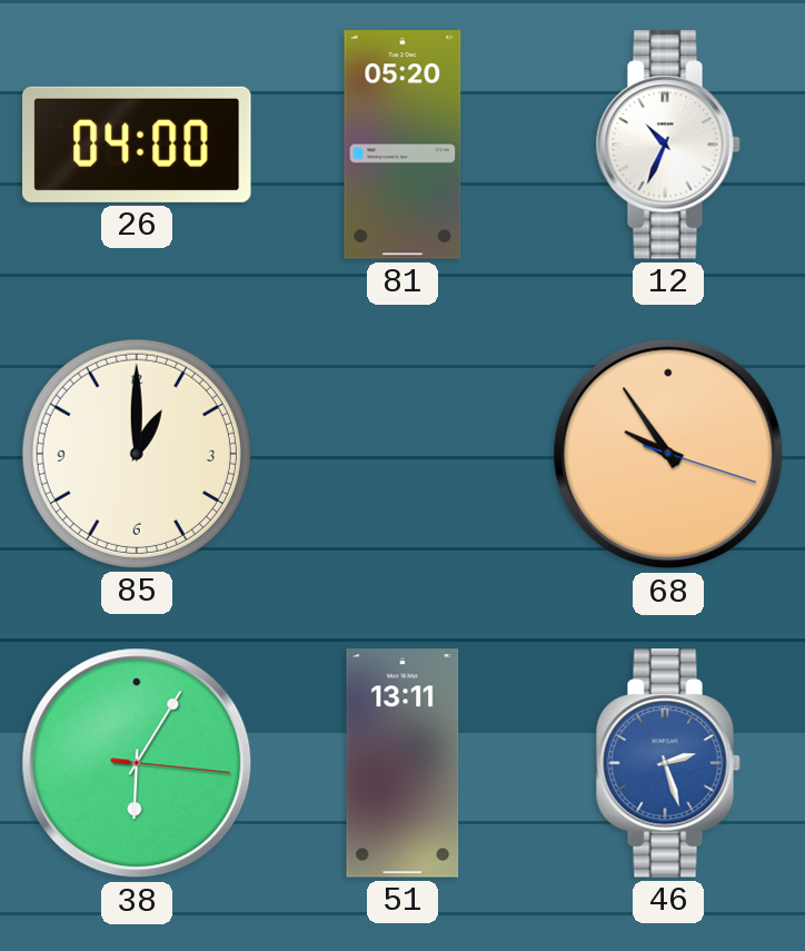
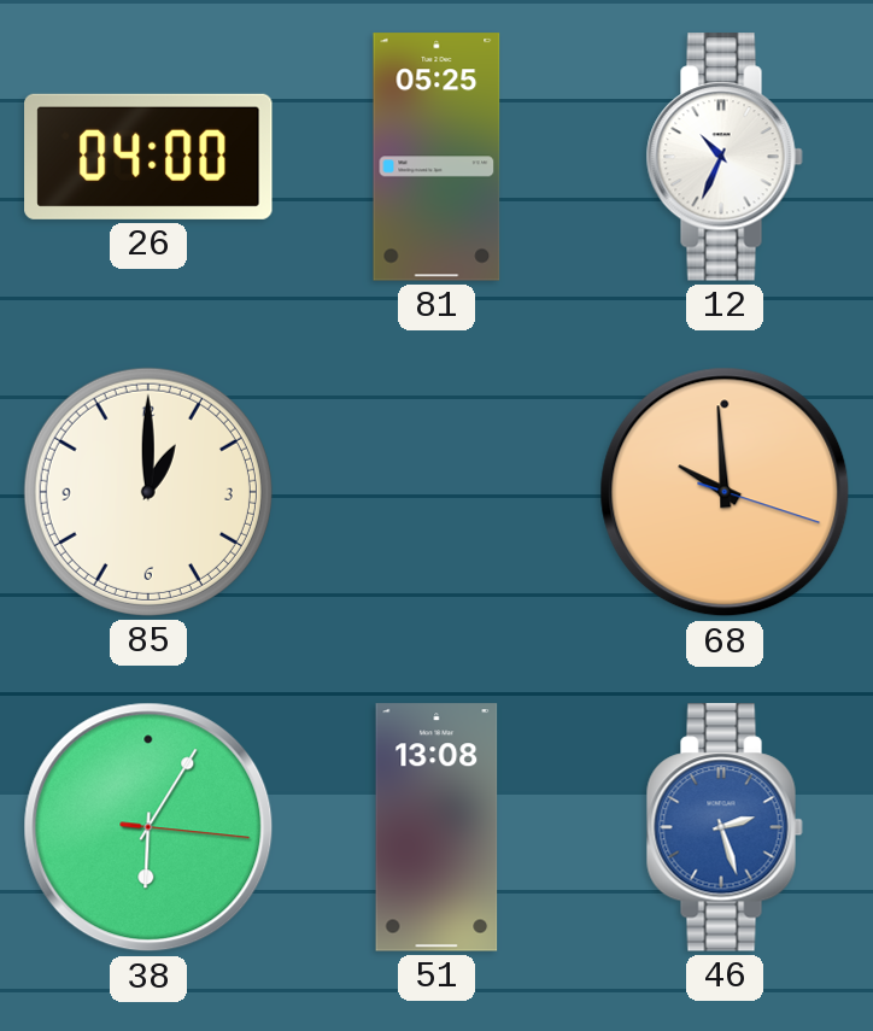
81: 05:20 -> 05:25
68: 9:54 -> 9:59
51: 13:11 -> 13:08
